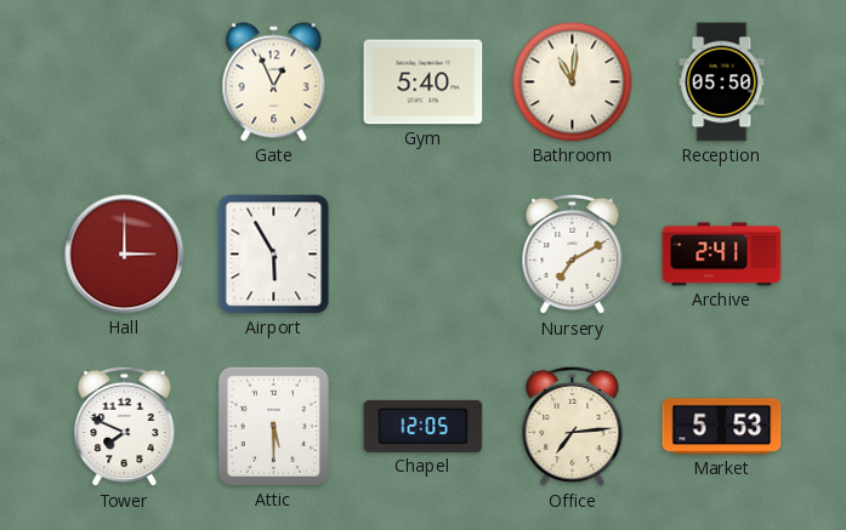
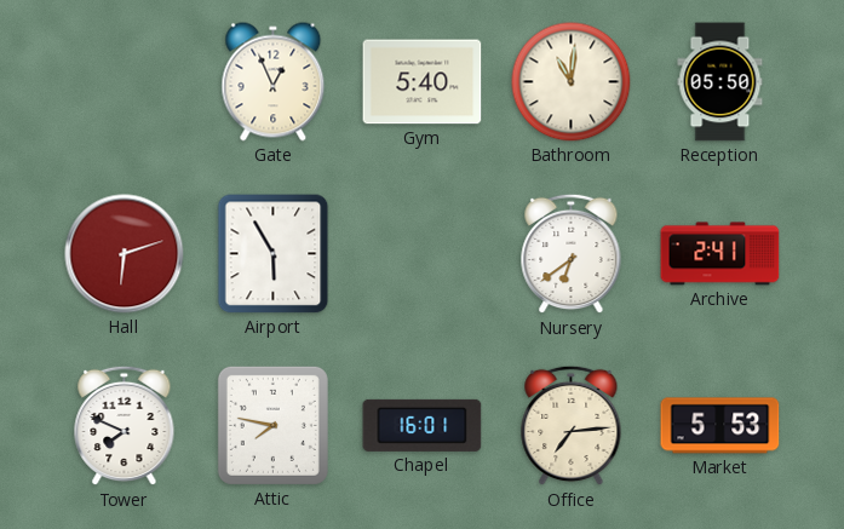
Hall: 3:00 -> 6:12
Nursery: 7:10 -> 6:39
Attic: 5:30 -> 7:47
Chapel: 12:05 -> 16:01
